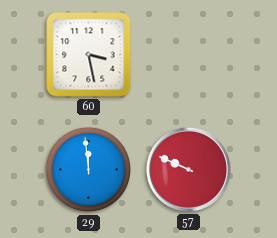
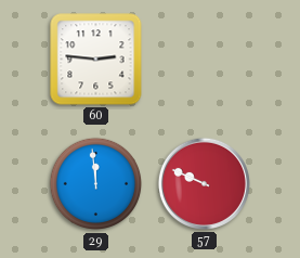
60: 3:28 -> 2:46
